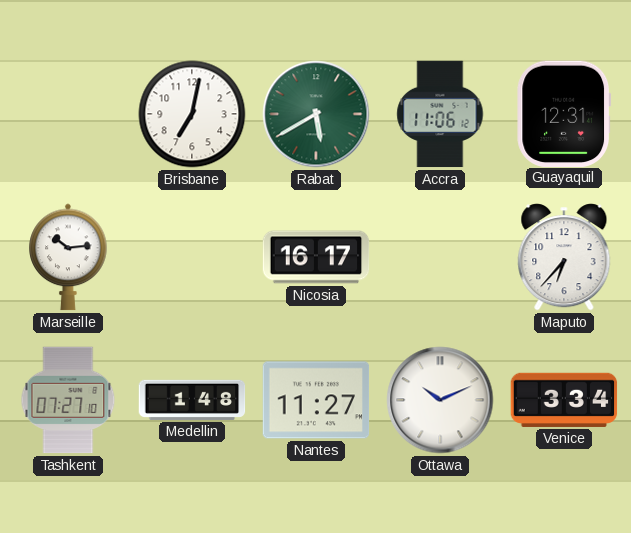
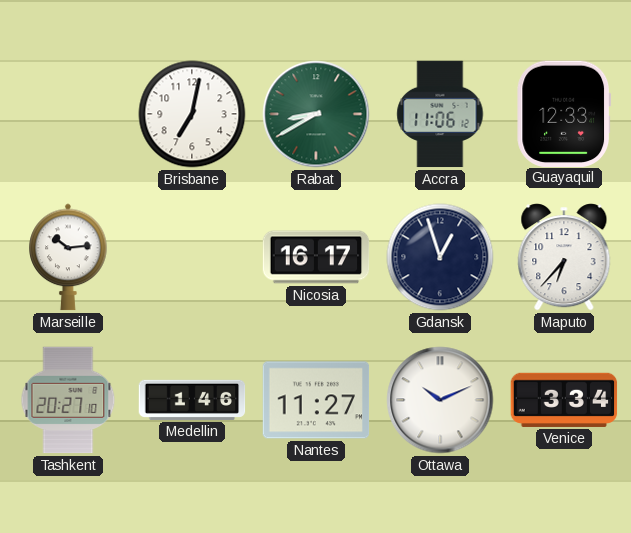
Rabat: 5:40 -> 8:40
Guayaquil: 12:31 -> 12:33
Gdansk: none -> 12:57
Tashkent: 07:27 -> 20:27
Medellin: 1:48 -> 1:46
